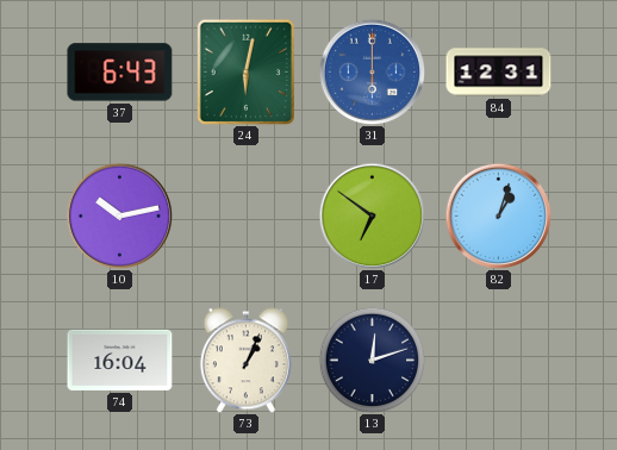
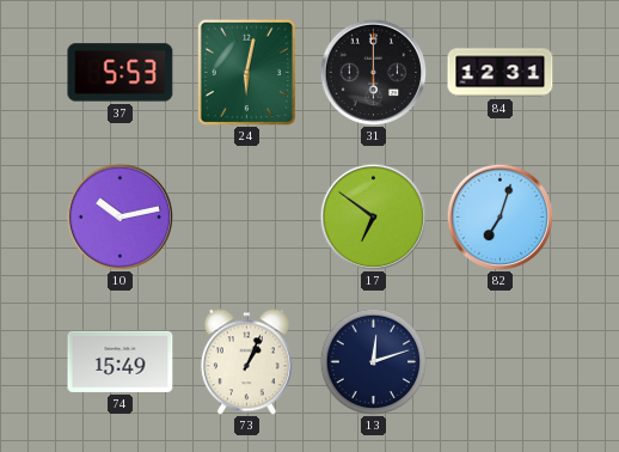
37: 6:43 -> 5:53
31 dial: blue -> black
82: 1:03 -> 7:03
74: 16:04 -> 15:49
